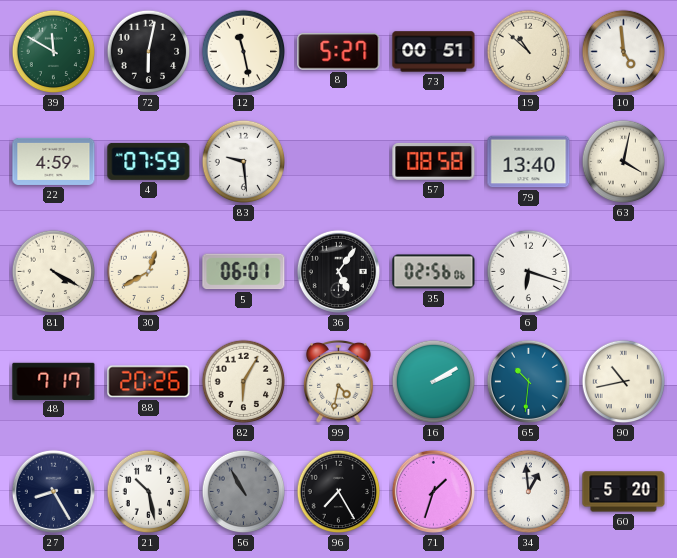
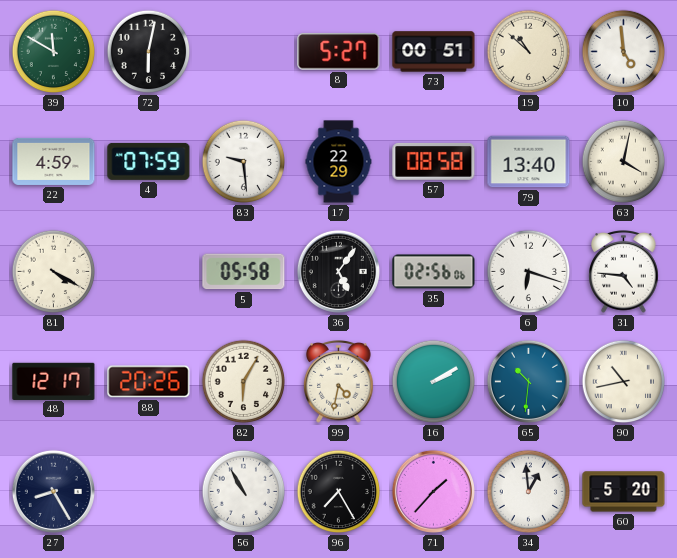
12: 11:28 -> none
17: none -> 22:29
30: 12:40 -> none
5: 06:01 -> 05:58
31: none -> 4:46
48: 7:17 -> 12:17
21: 10:28 -> none
56 dial: grey -> white
71: 1:33 -> 1:37
